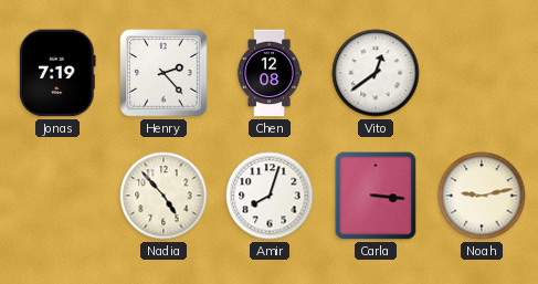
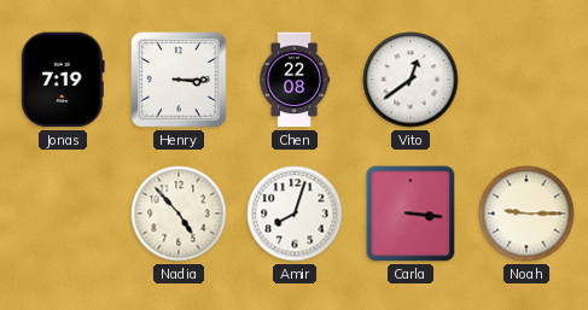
Henry: 2:23 -> 3:15
Chen: 12:08 -> 22:08
Noah: 9:13 -> 9:15
